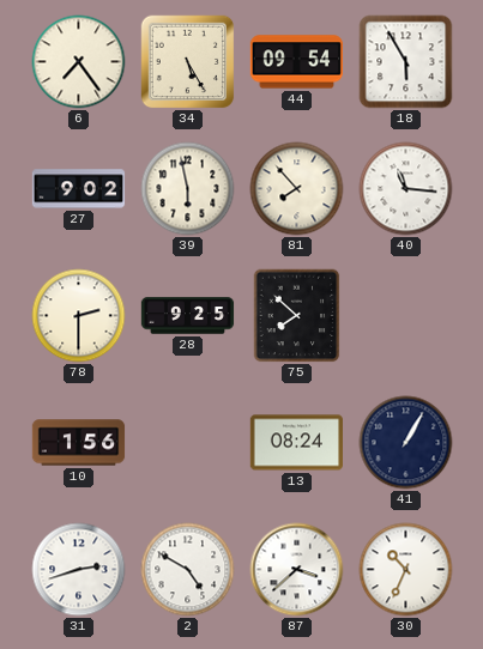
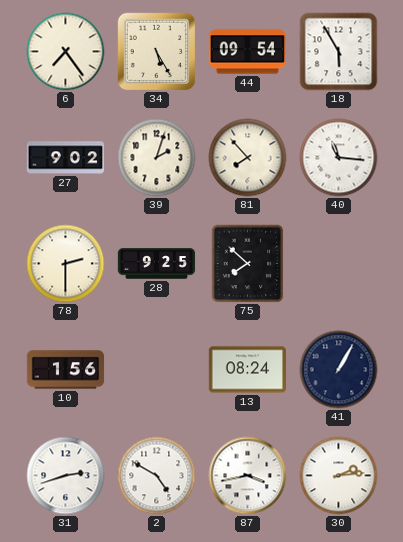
39: 5:58 -> 2:03
87: 3:38 -> 3:43
30: 10:34 -> 2:14
